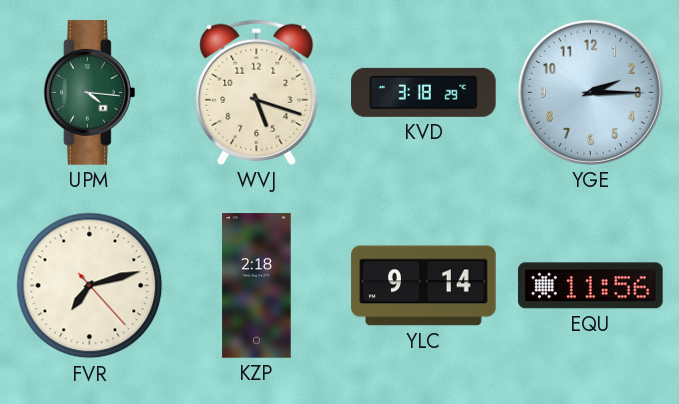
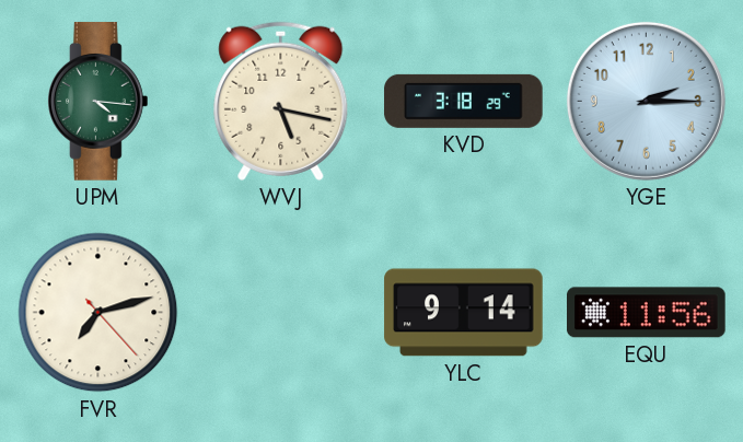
WVJ: 5:18 -> 5:17
KZP: 2:18 -> none
